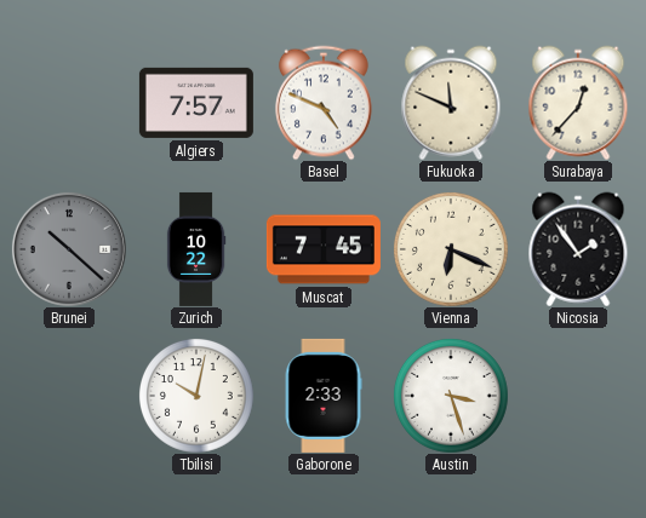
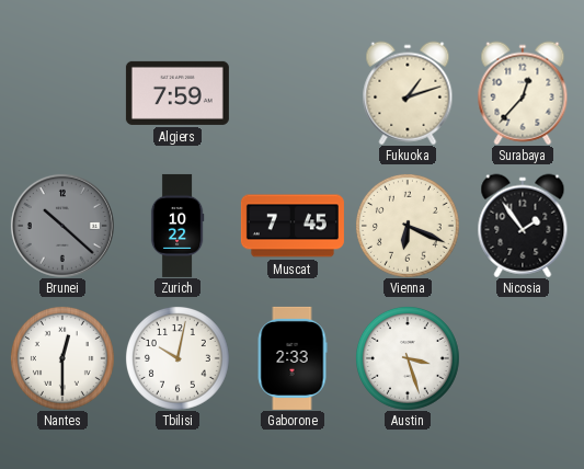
Algiers: 7:57 -> 7:59
Basel: 4:49 -> none
Fukuoka: 11:49 -> 1:12
Nantes: none -> 12:30
